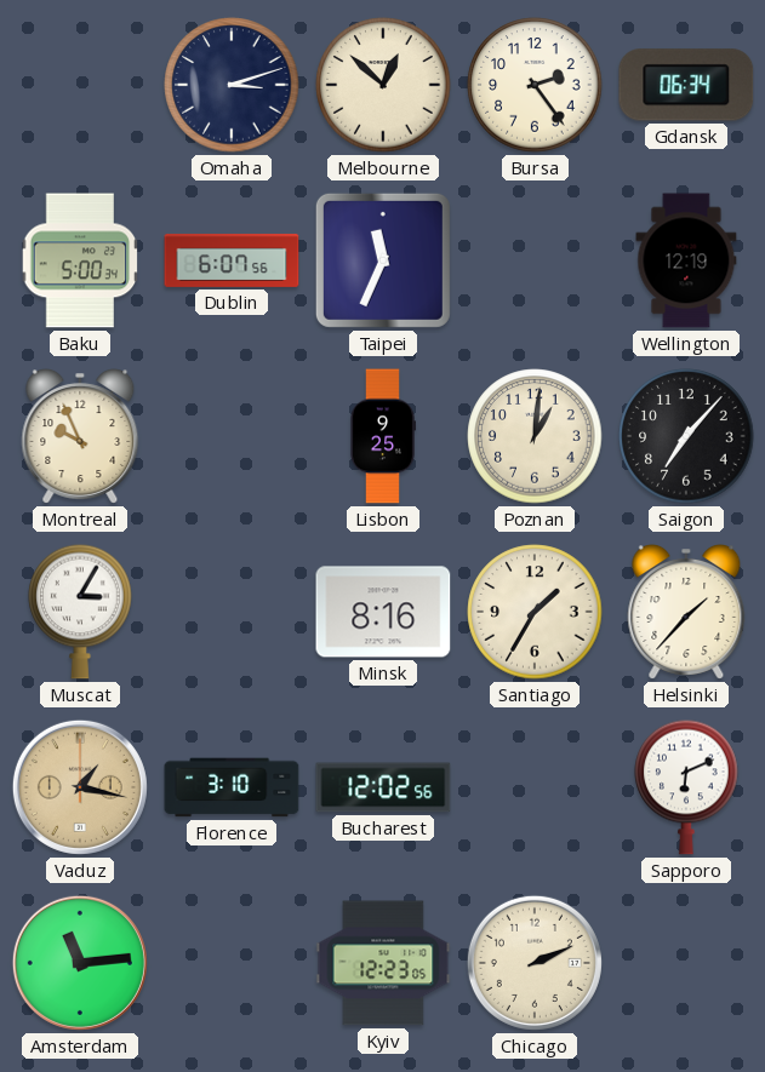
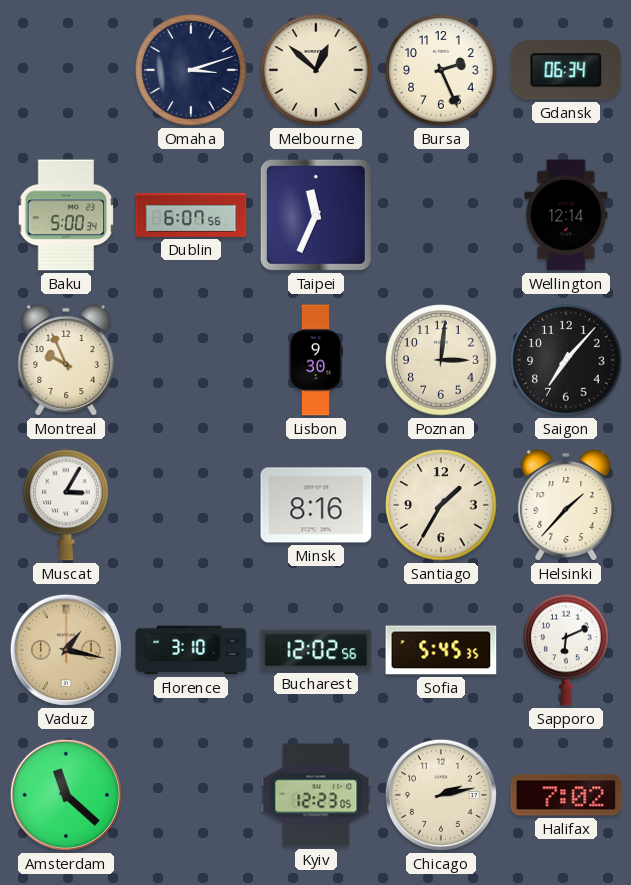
Bursa: 2:24 -> 2:26
Wellington: 12:19 -> 12:14
Lisbon: 9:25 -> 9:30
Poznan: 1:01 -> 3:01
Sofia: none -> 5:45
Amsterdam: 11:14 -> 11:22
Chicago: 2:11 -> 2:13
Halifax: none -> 7:02
